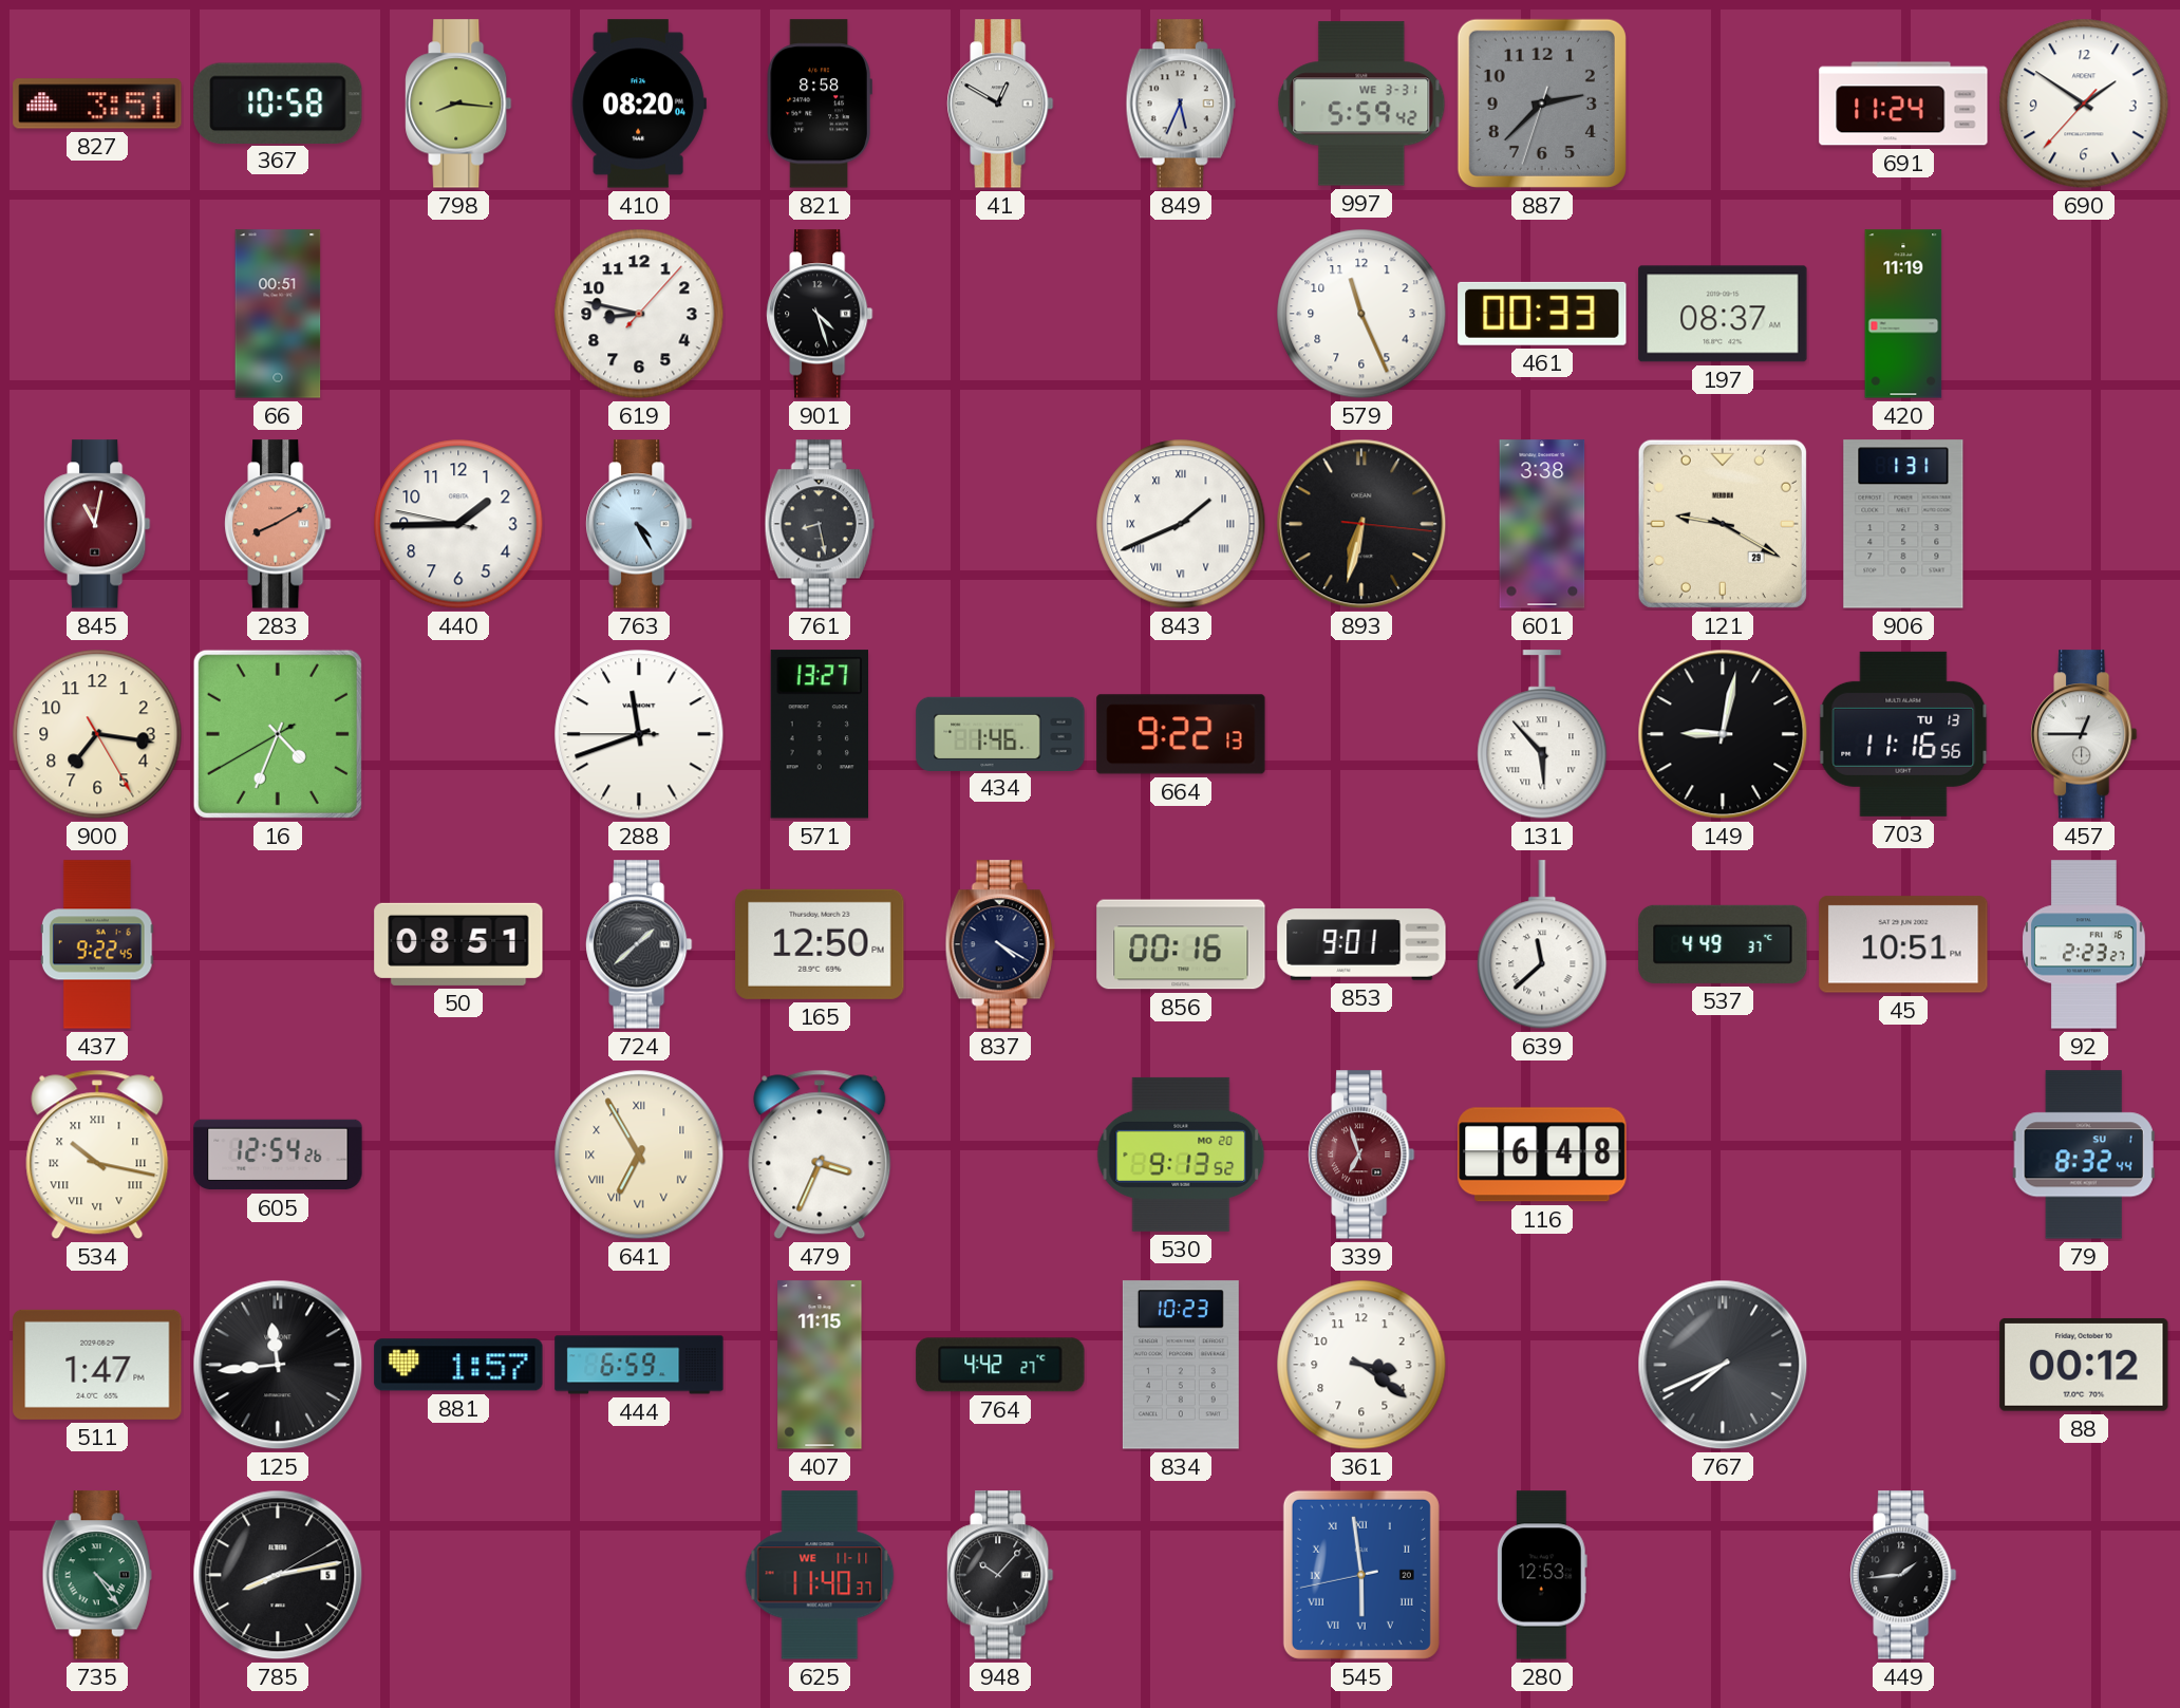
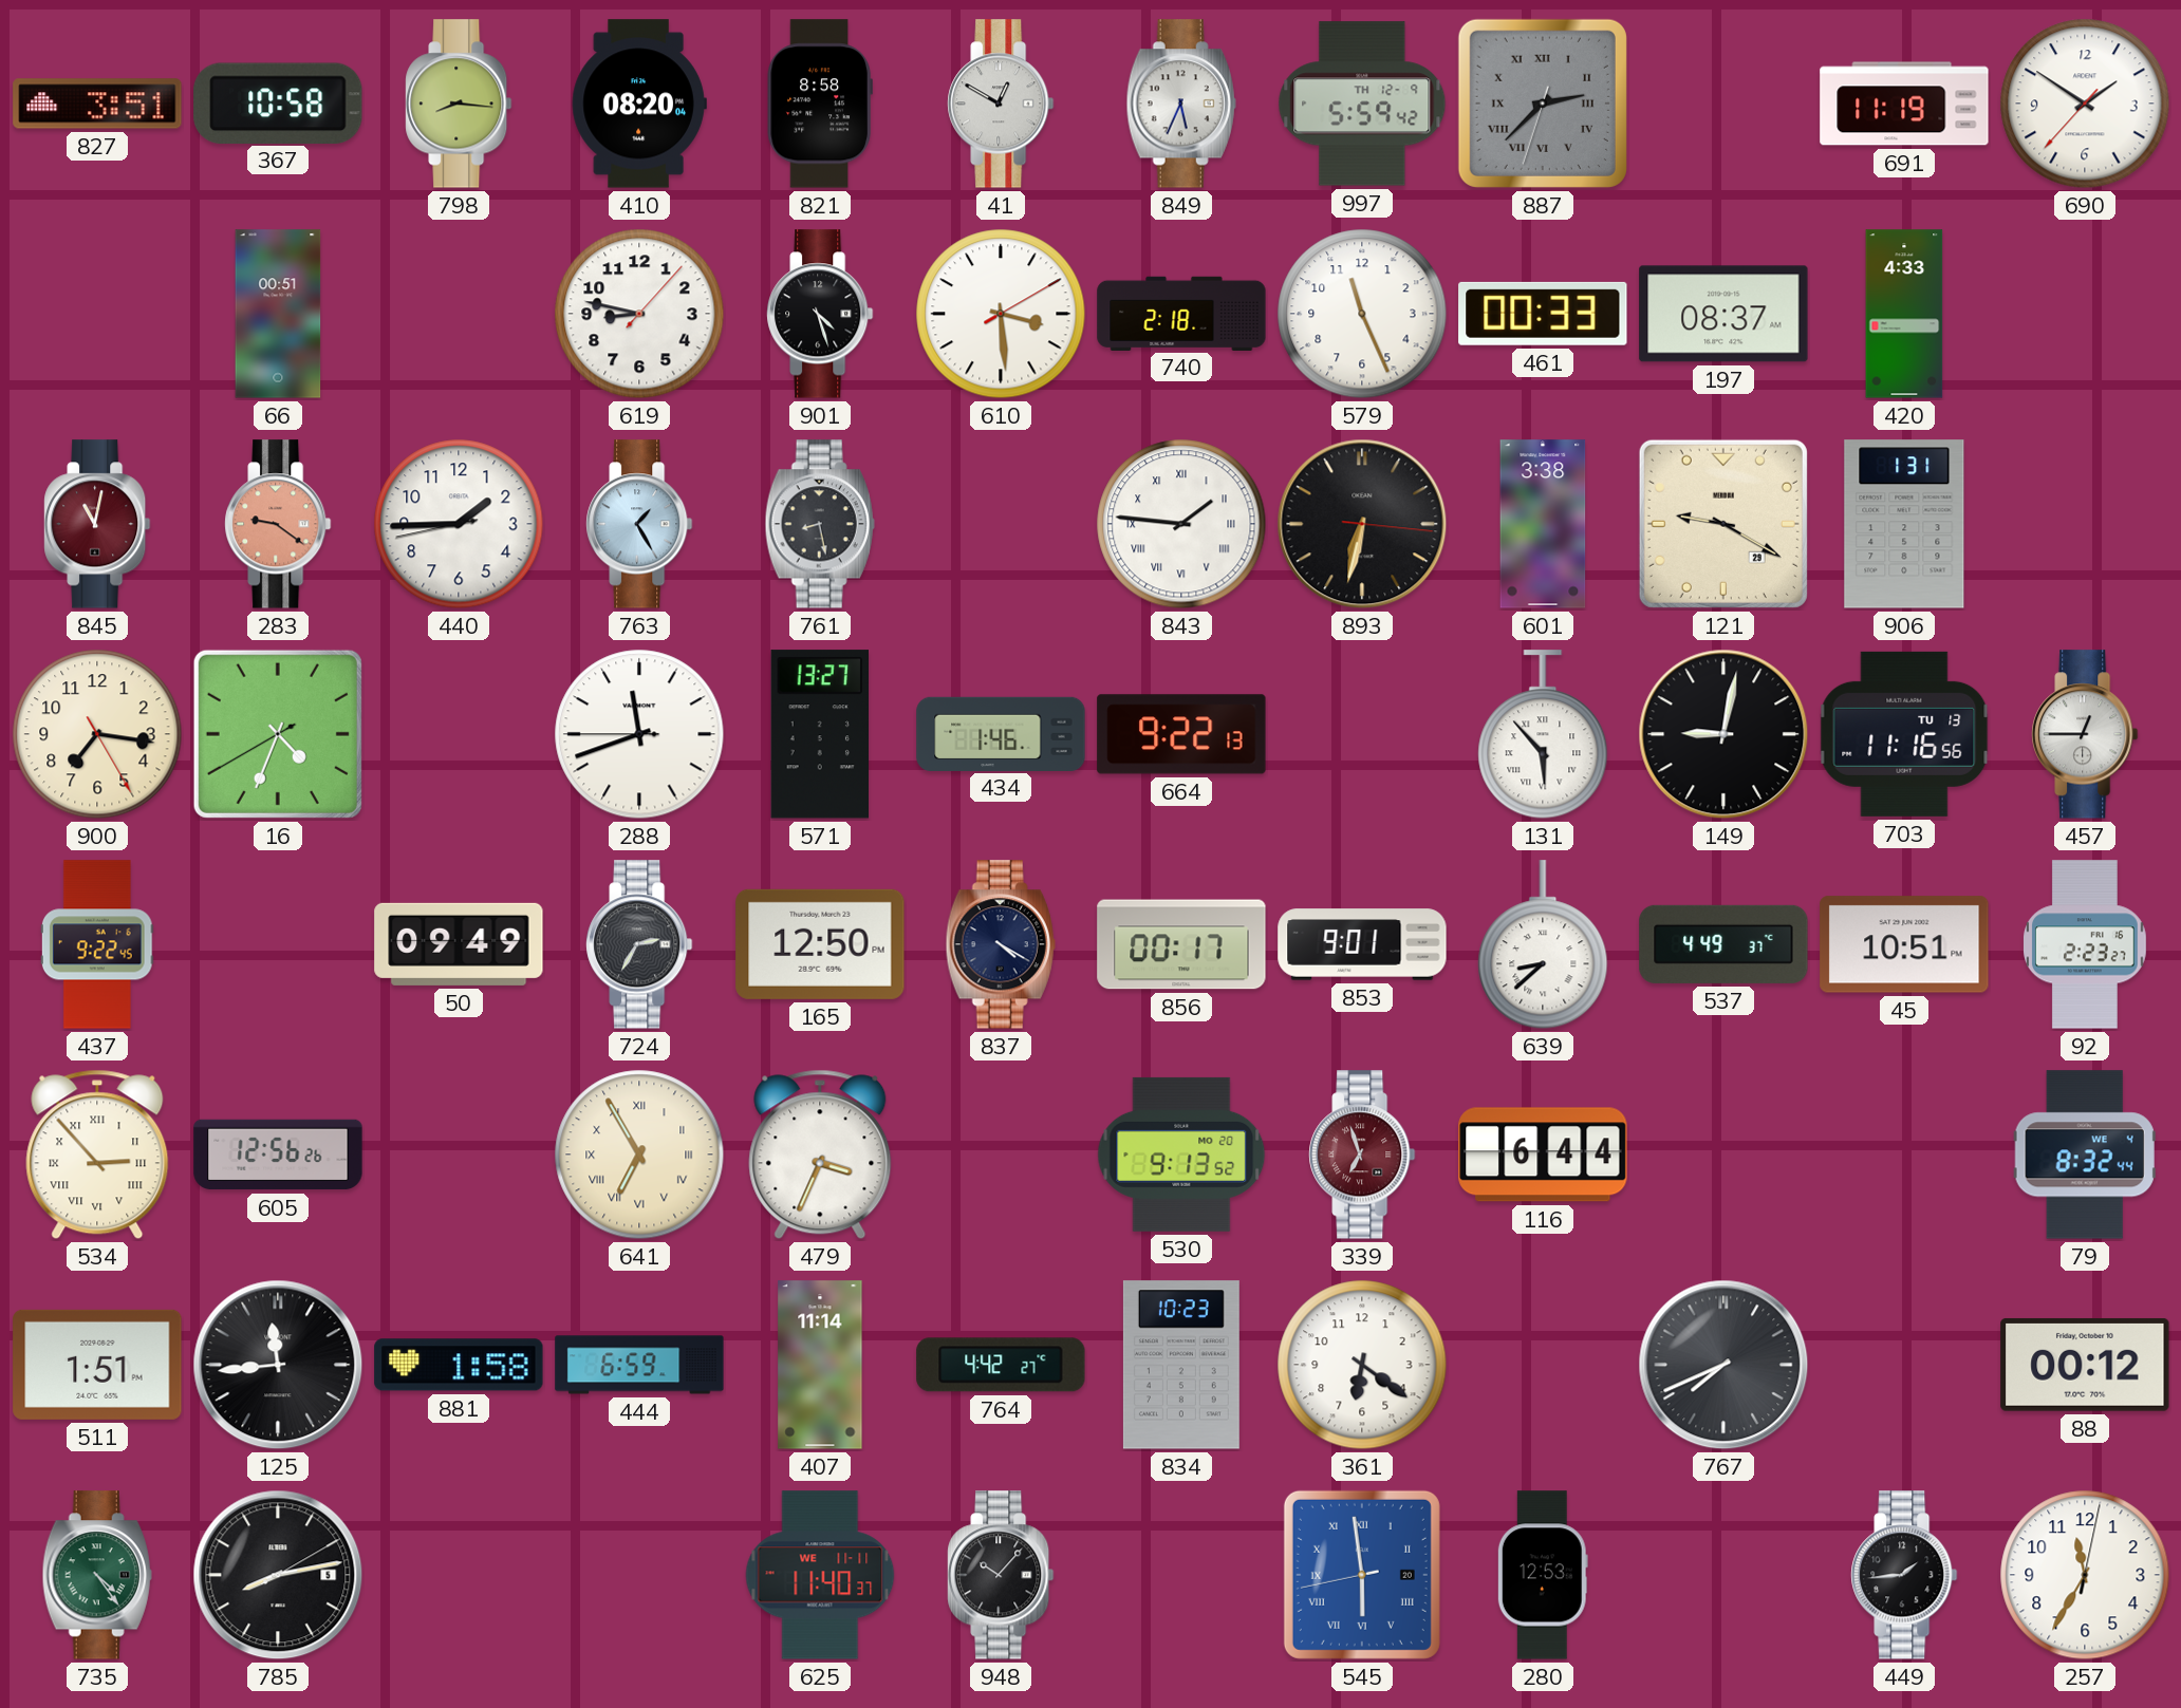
997 date: WE 3-31 -> TH 12-9
887 numerals: Arabic -> Roman
691: 11:24 -> 11:19
610: none -> 3:29
740: none -> 2:18
420: 11:19 -> 4:33
283: 8:10 -> 9:21
440: 1:44:47 -> 1:44:43
763: 4:25 -> 1:25
843: 1:41 -> 1:46
50: 08:51 -> 09:49
724: 1:38 -> 2:35
856: 00:16 -> 00:17
639: 11:38 -> 8:38
534: 10:17 -> 2:53
605: 12:54 -> 12:56
116: 6:48 -> 6:44
79 date: SU 1 -> WE 4
511: 1:47 -> 1:51
881: 1:57 -> 1:58
407: 11:15 -> 11:14
361: 3:21 -> 6:21
257: none -> 11:35
